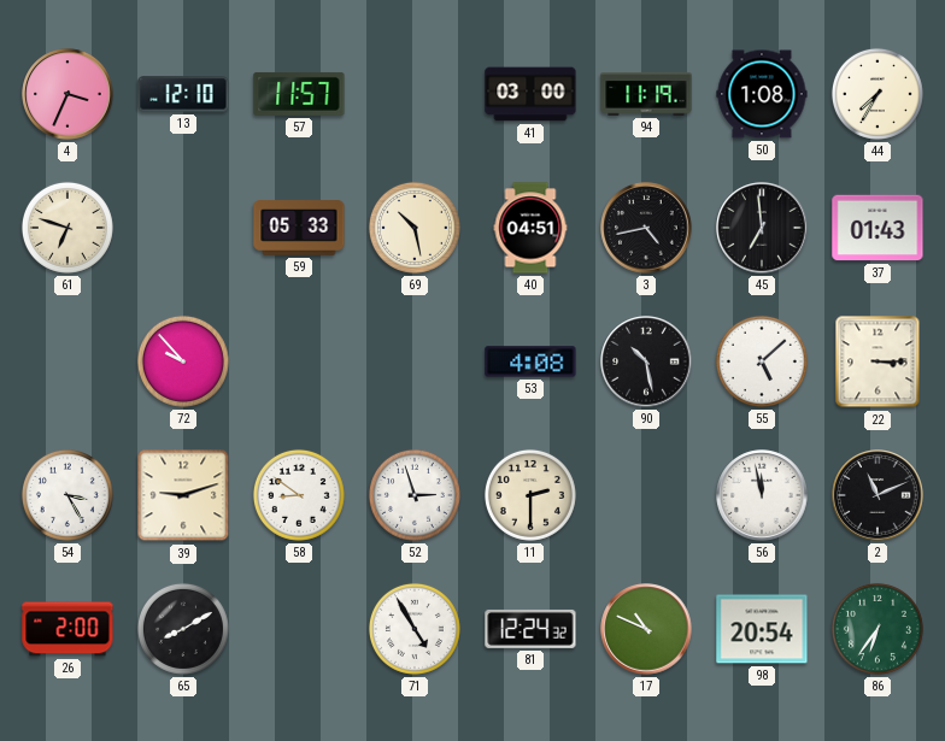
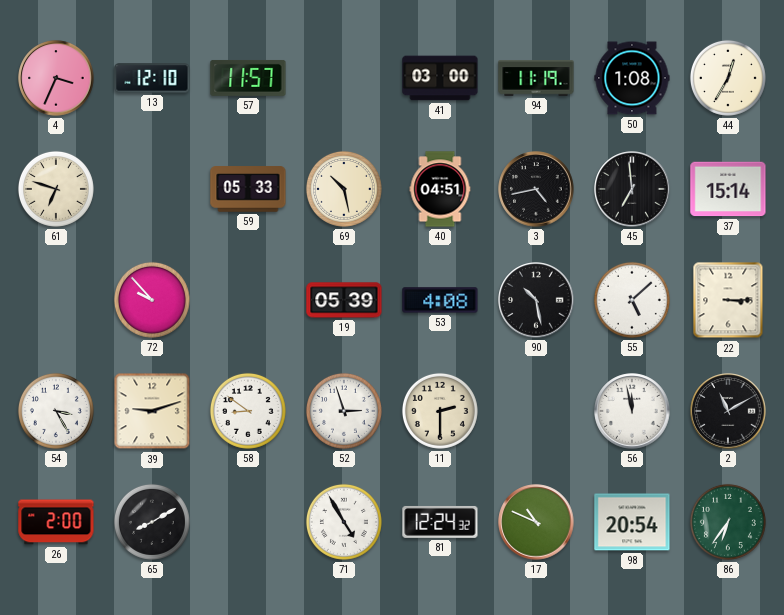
44: 7:35 -> 12:35
37: 01:43 -> 15:14
19: none -> 05:39
2: 11:11 -> 11:10
